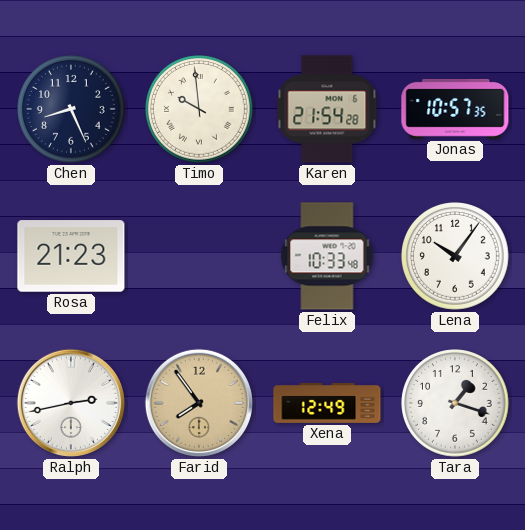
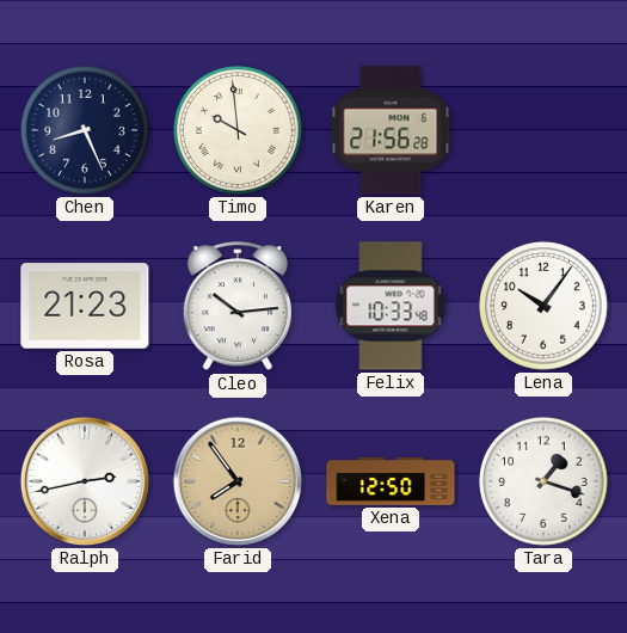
Karen: 21:54 -> 21:56
Jonas: 10:57 -> none
Cleo: none -> 10:14
Xena: 12:49 -> 12:50
